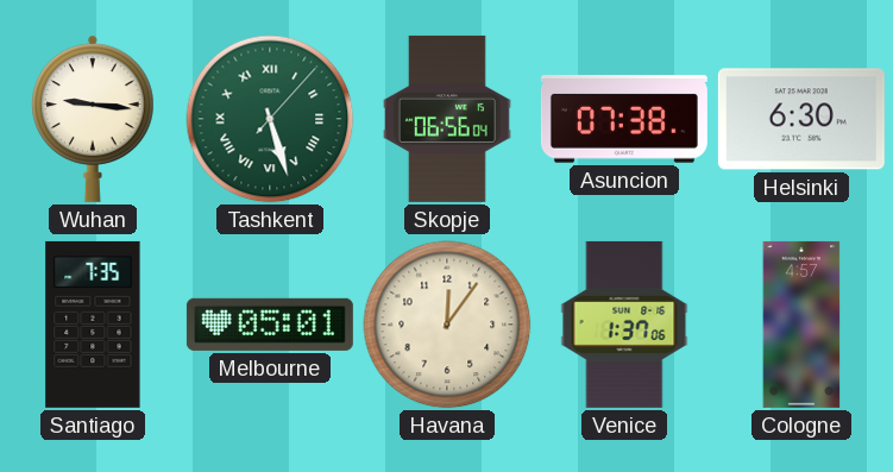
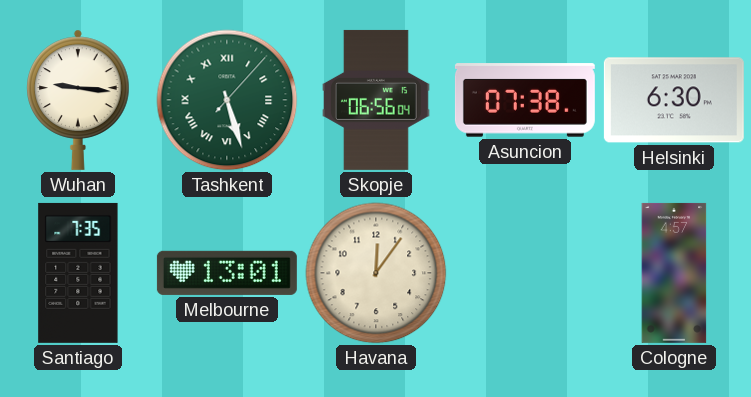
Melbourne: 05:01 -> 13:01
Venice: 1:37 -> none
